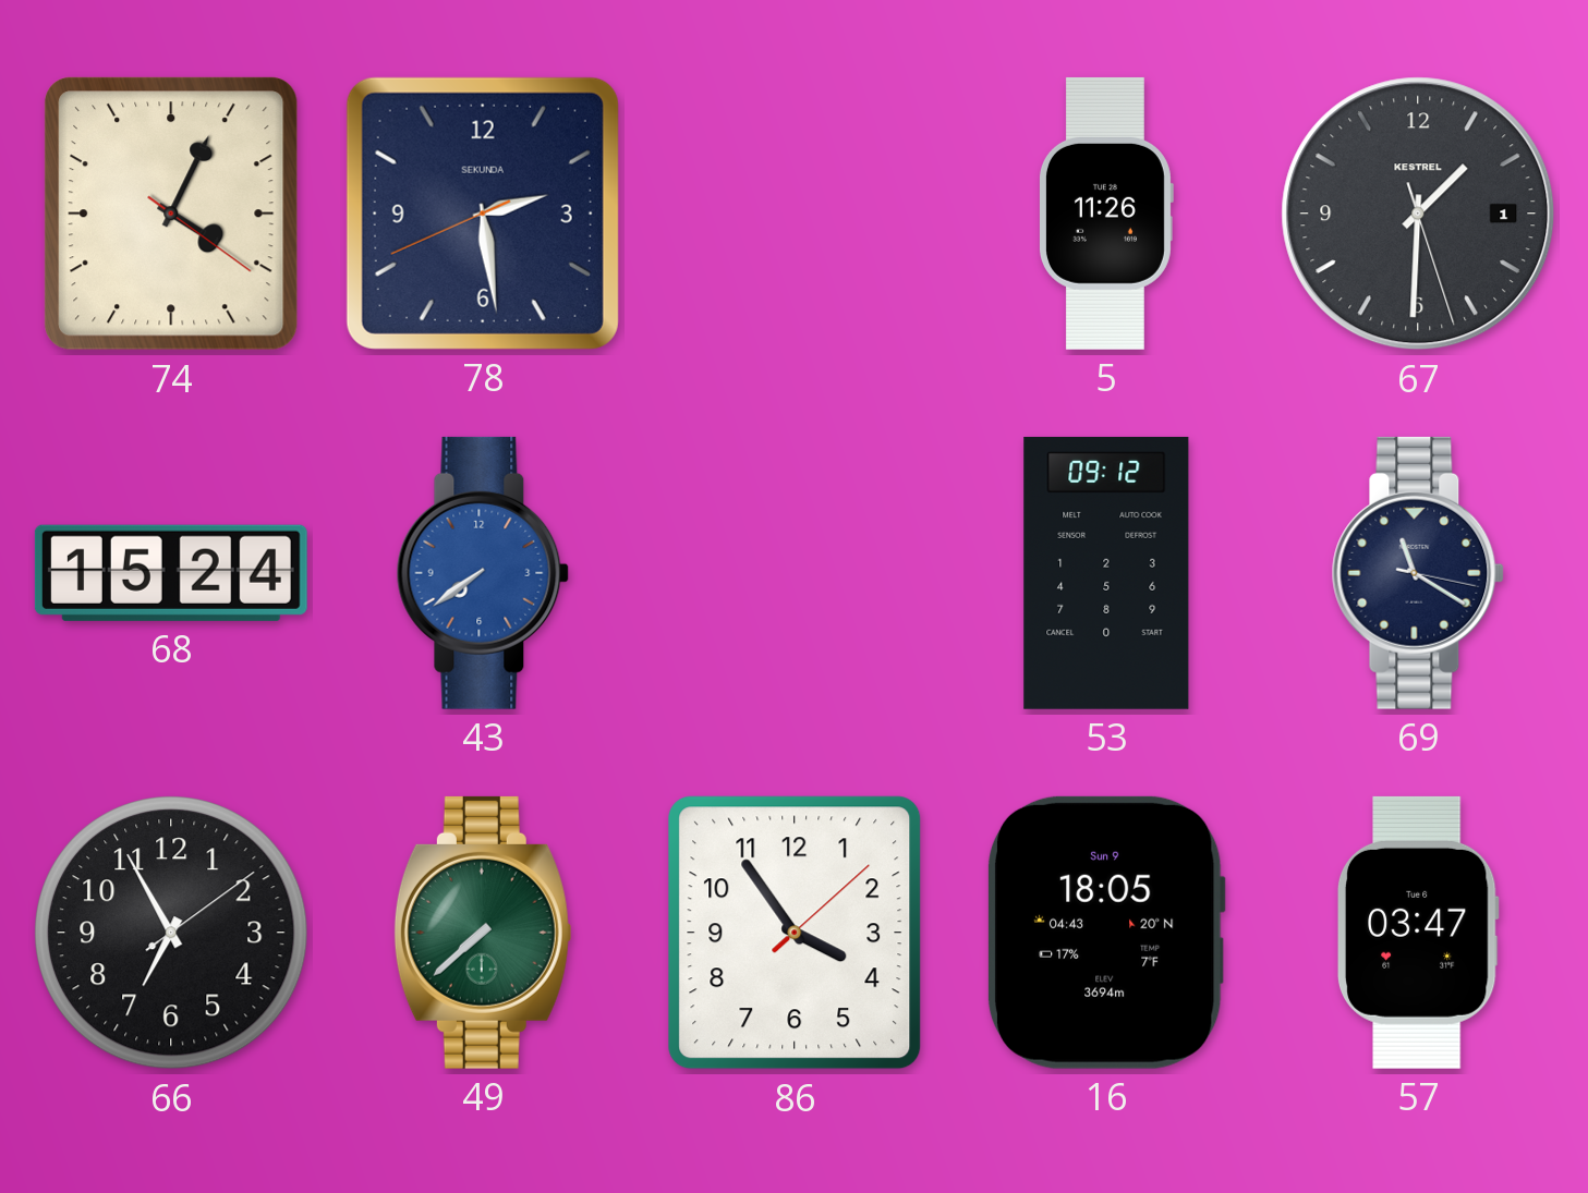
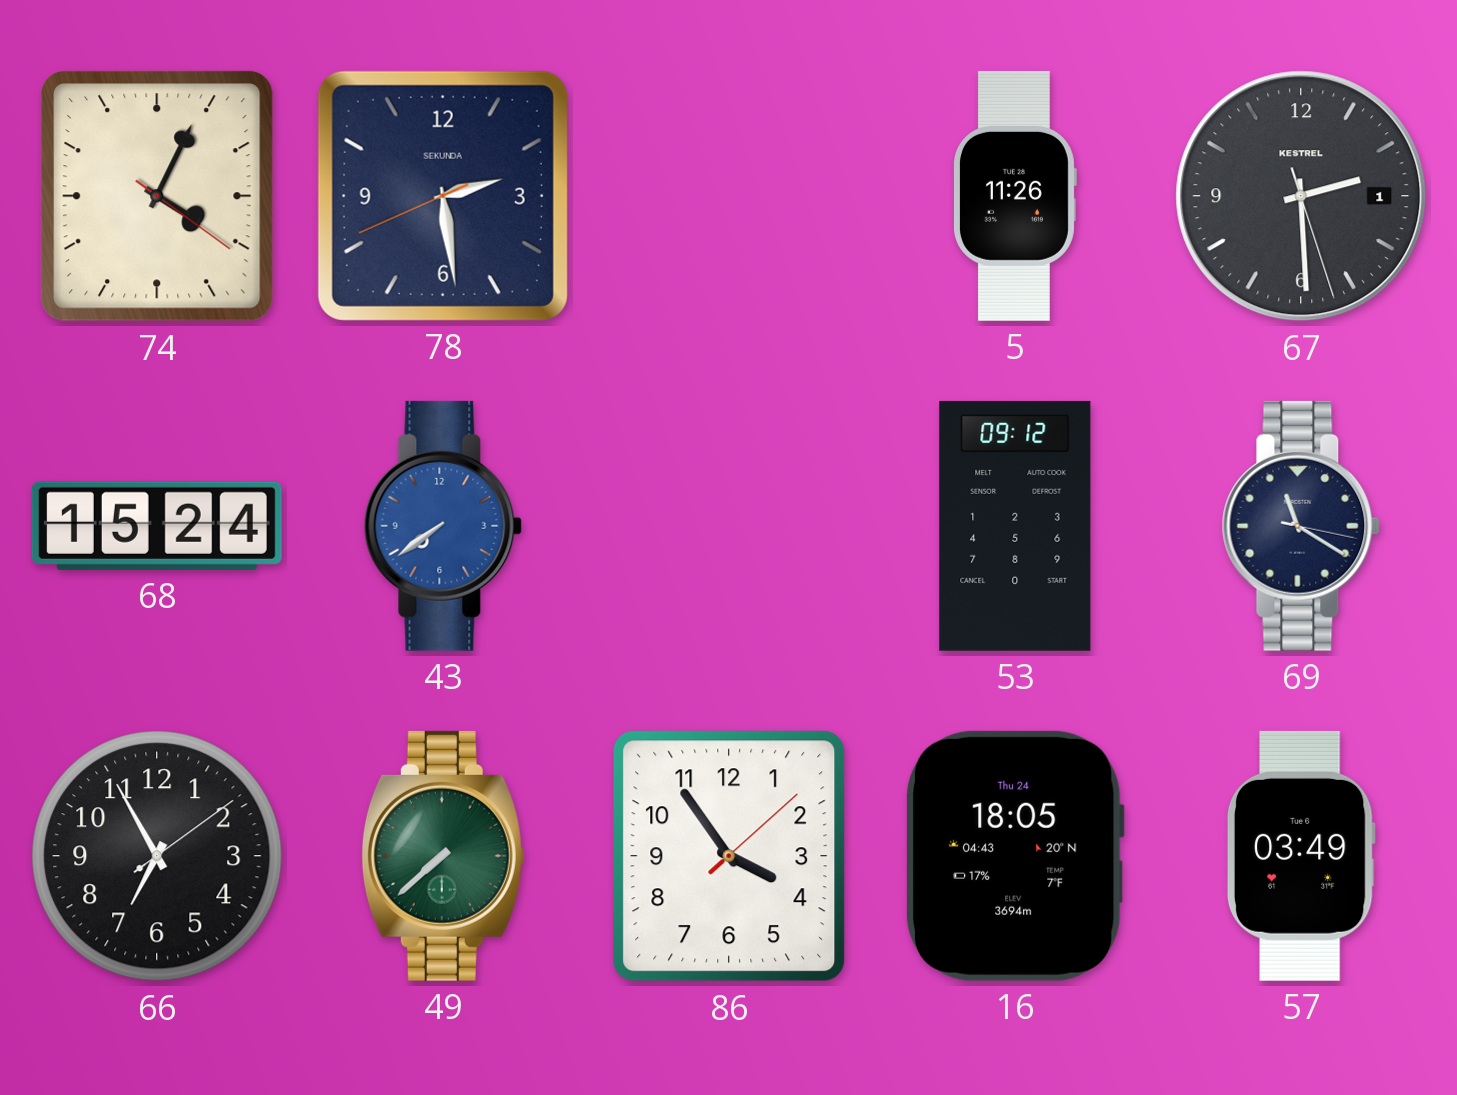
67: 1:30 -> 2:29
16 date: Sun 9 -> Thu 24
57: 03:47 -> 03:49
